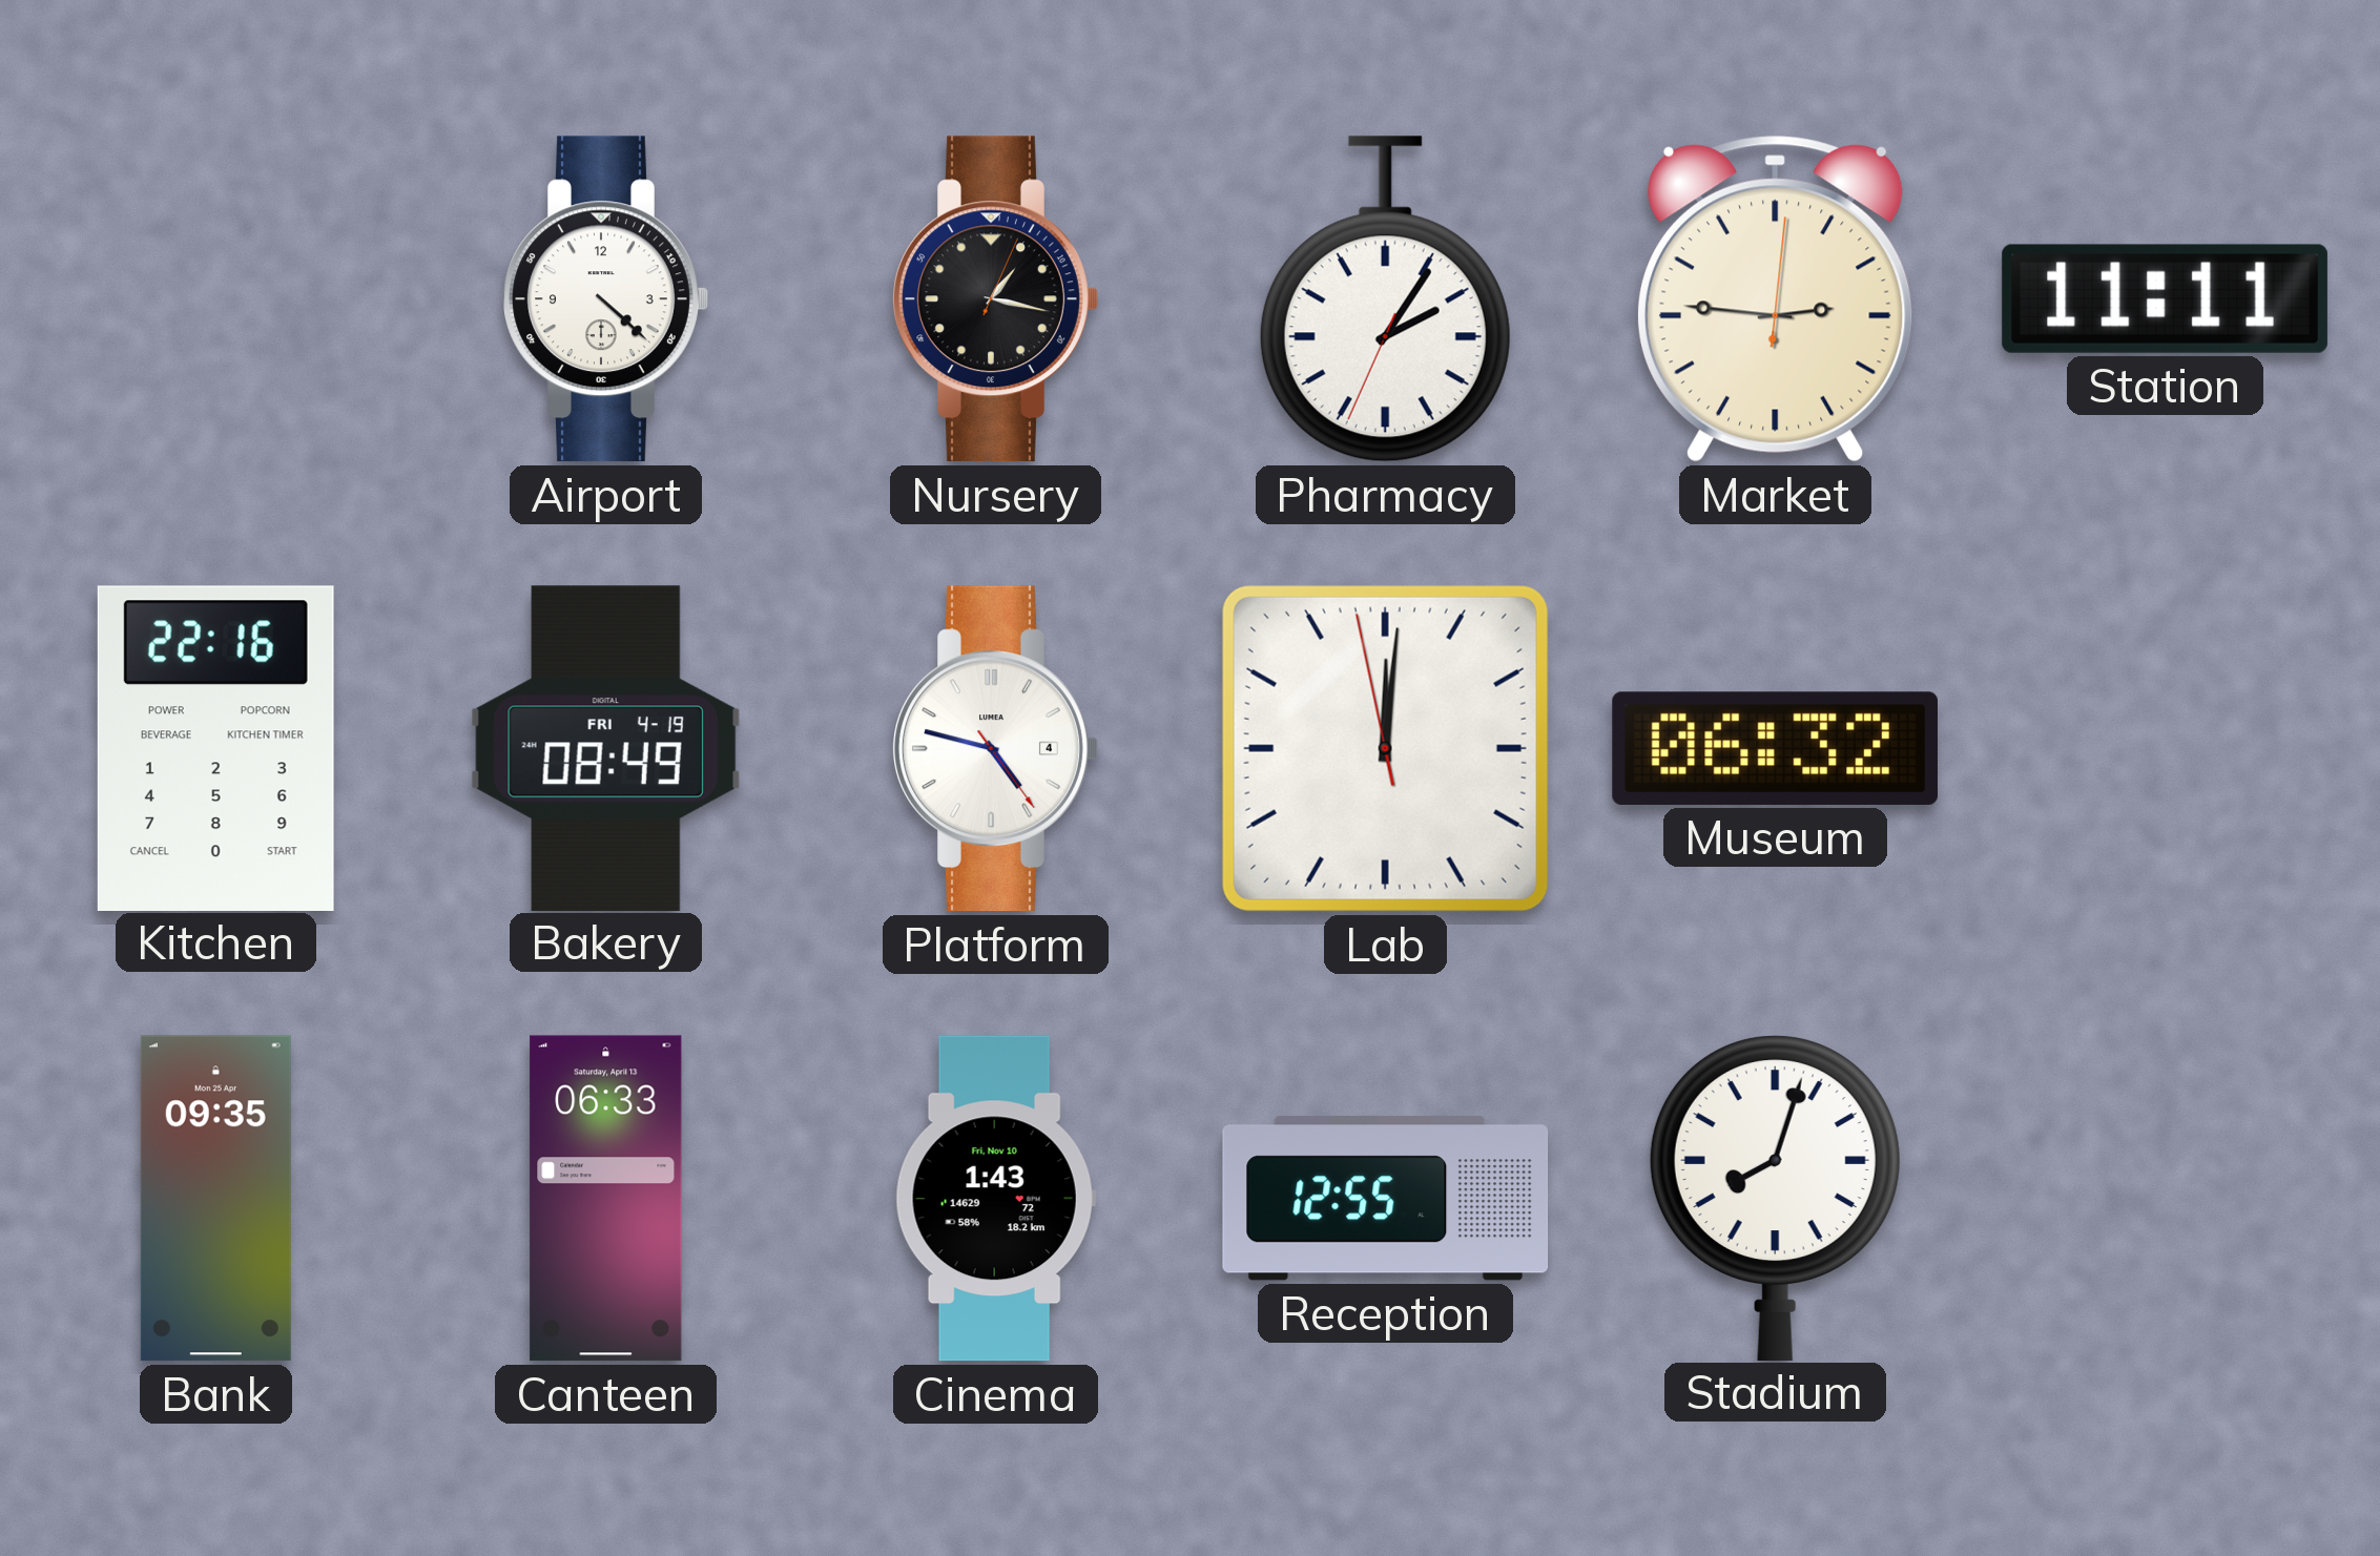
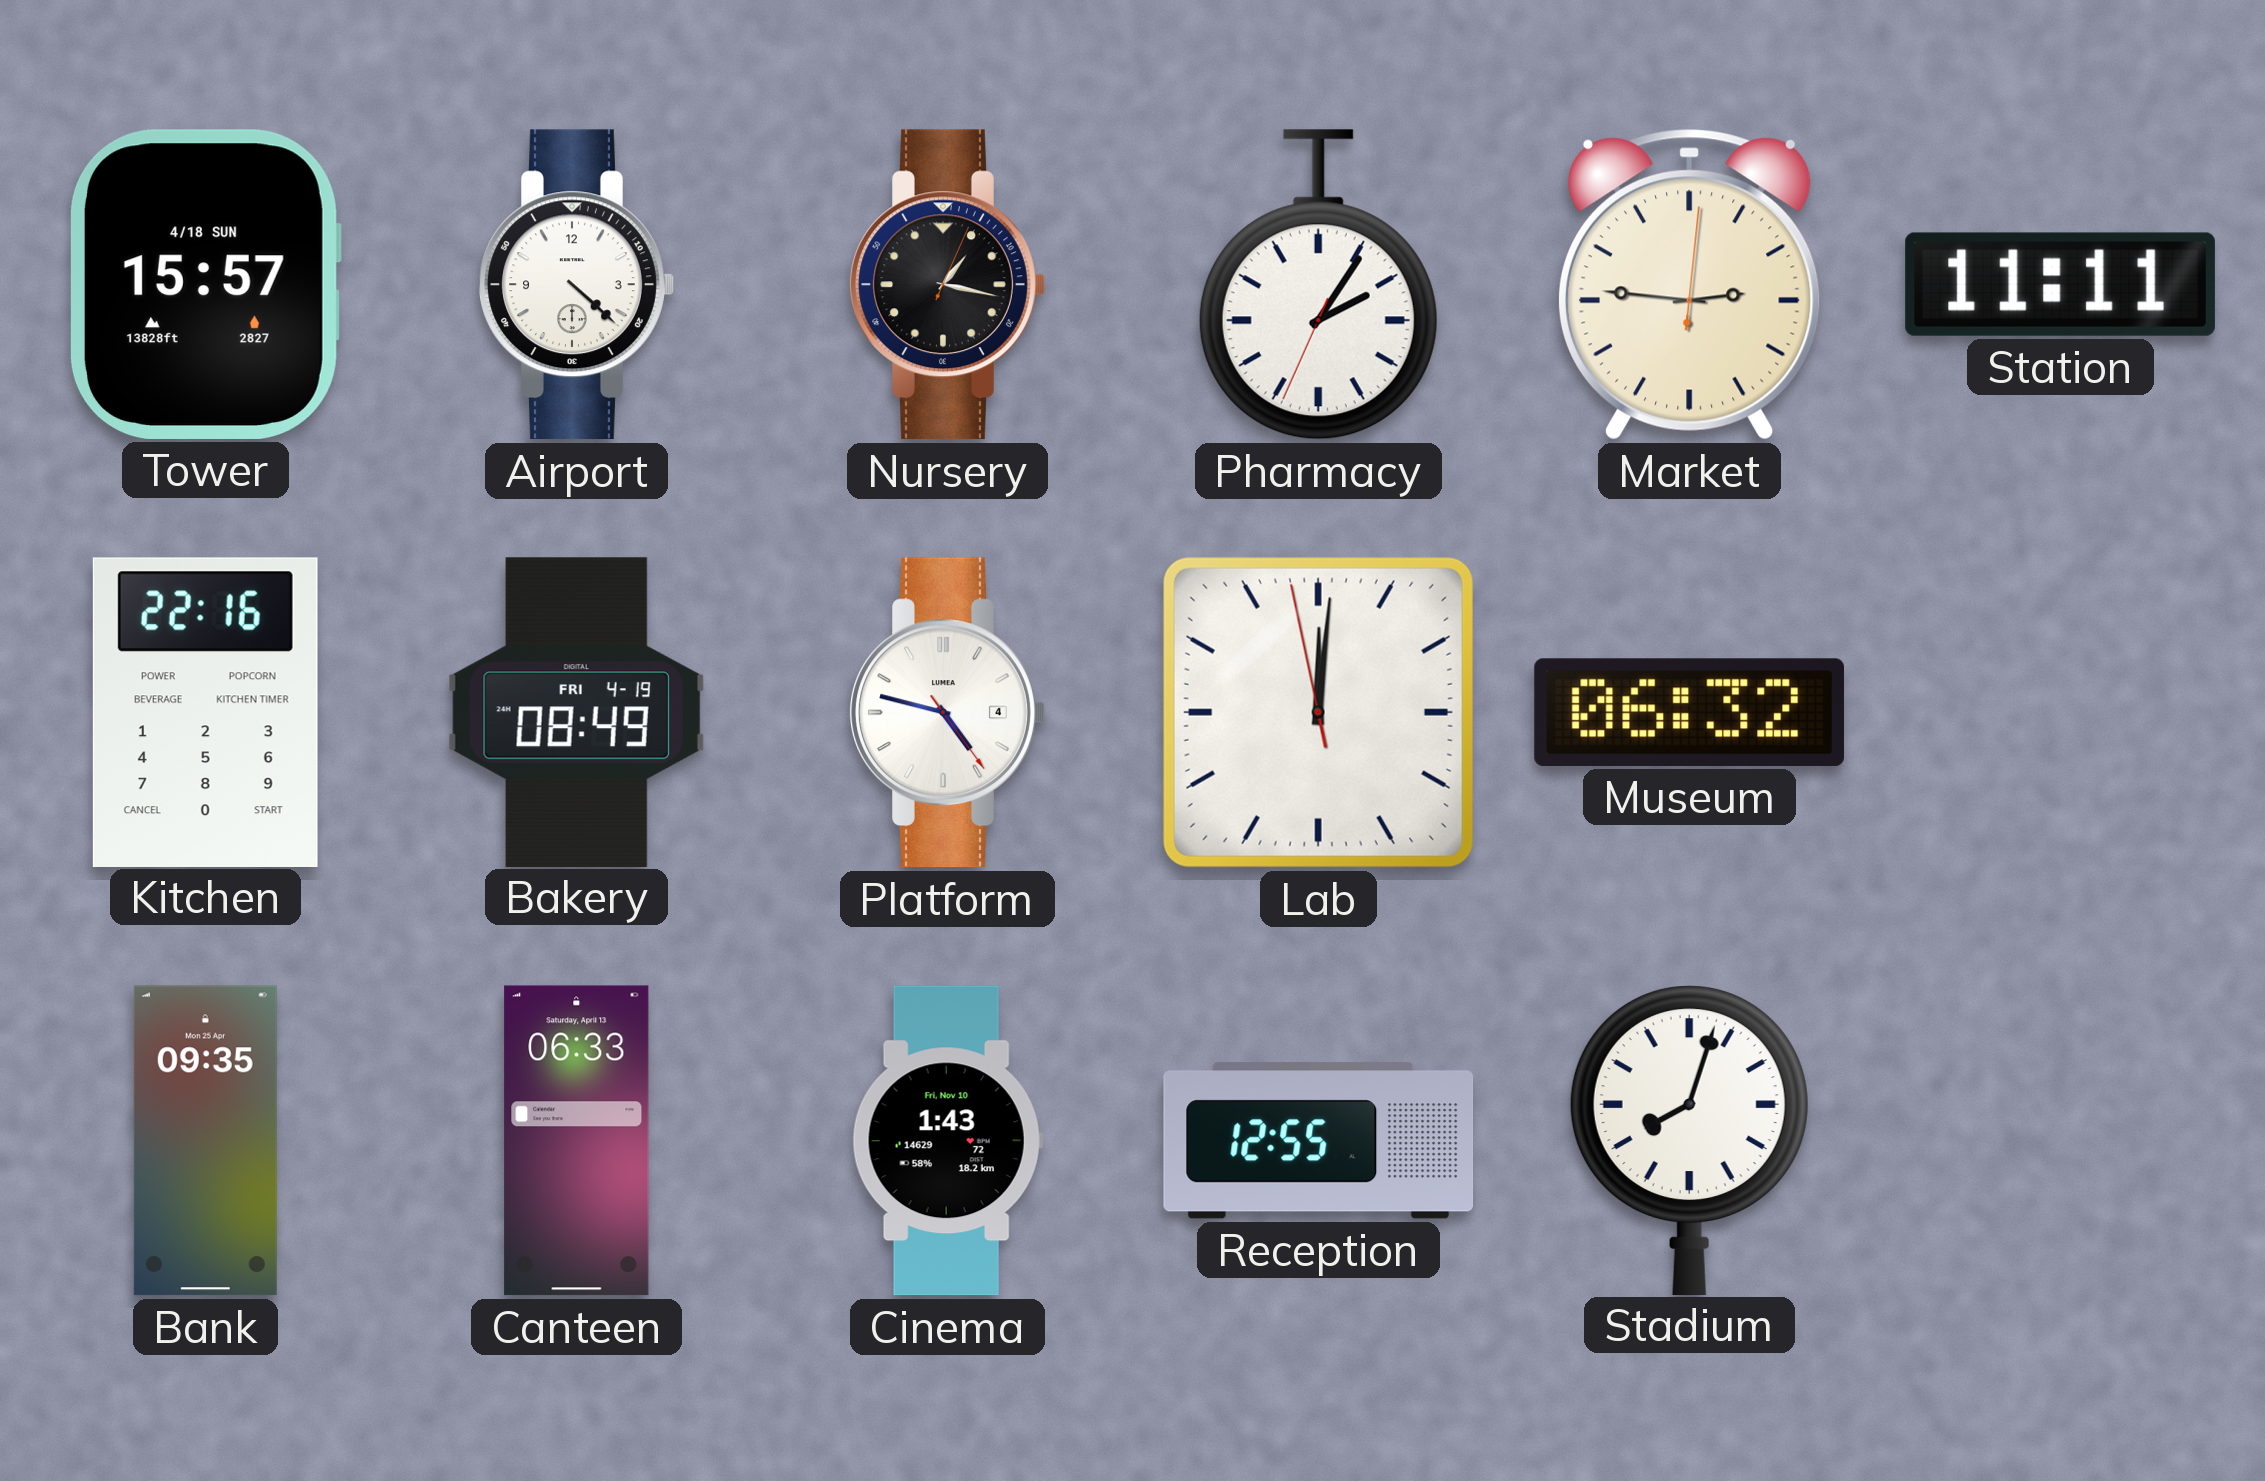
Tower: none -> 15:57
